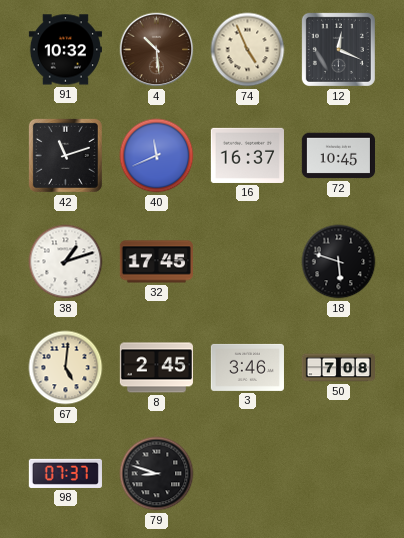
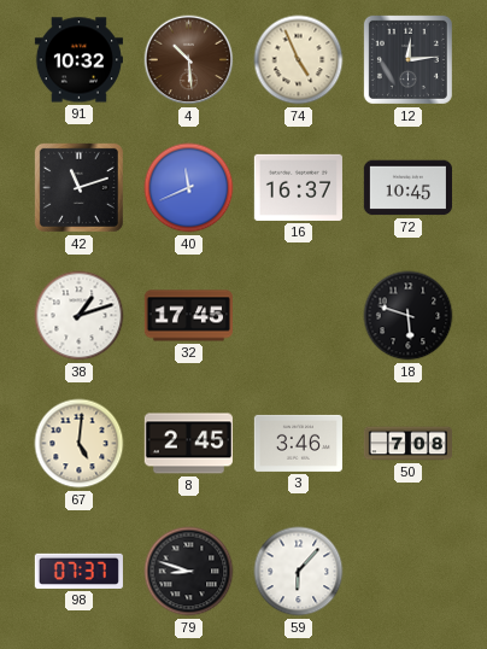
12: 12:19 -> 12:14
59: none -> 6:07
